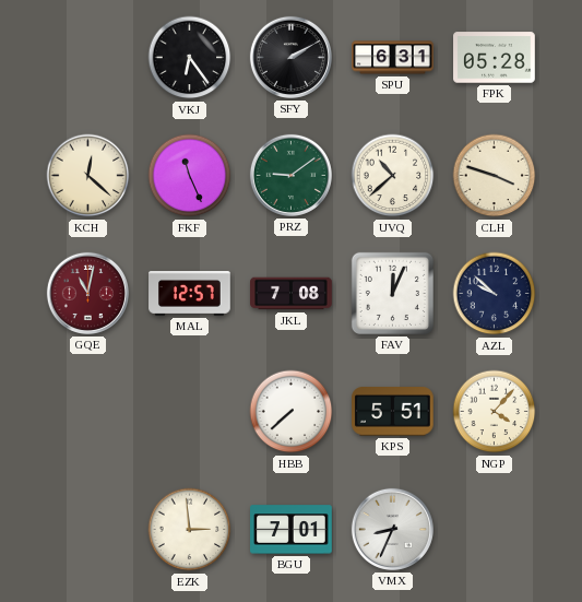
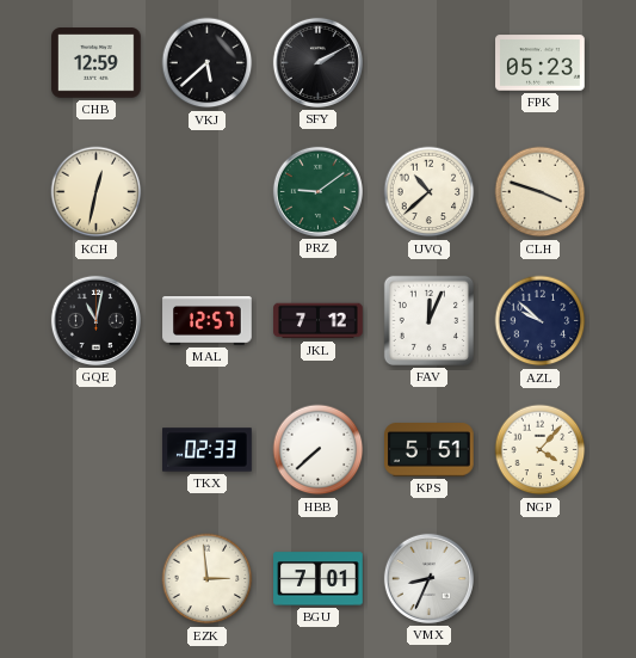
CHB: none -> 12:59
VKJ: 6:24 -> 5:38
SPU: 6:31 -> none
FPK: 05:28 -> 05:23
KCH: 12:22 -> 12:32
FKF: 11:26 -> none
GQE dial: burgundy -> black
JKL: 7:08 -> 7:12
TKX: none -> 02:33
